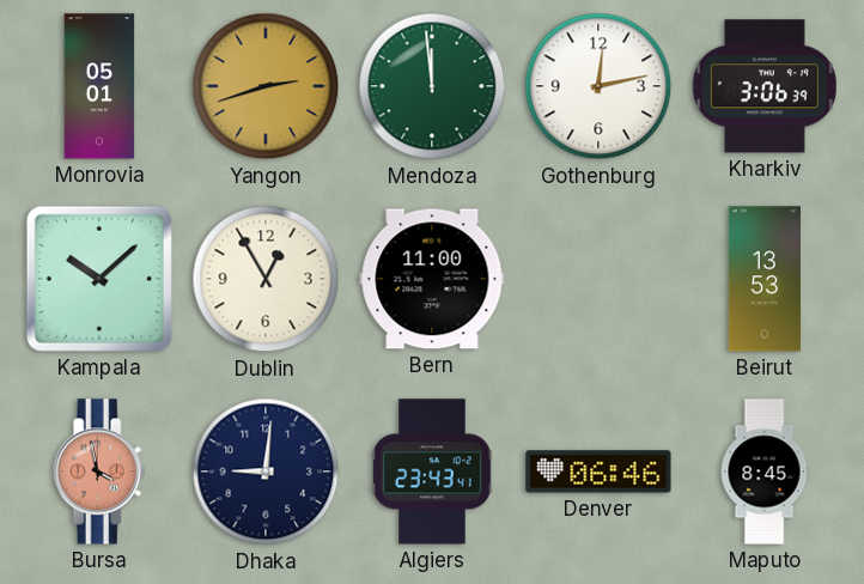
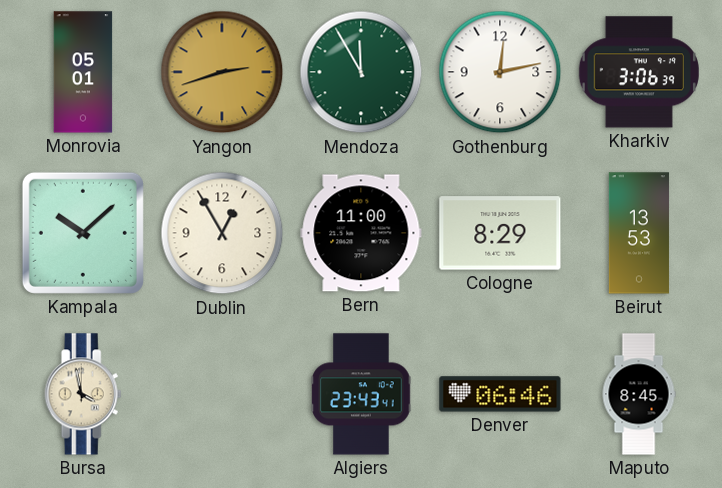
Mendoza: 11:59 -> 11:55
Cologne: none -> 8:29
Bursa dial: salmon -> cream
Dhaka: 9:01 -> none
